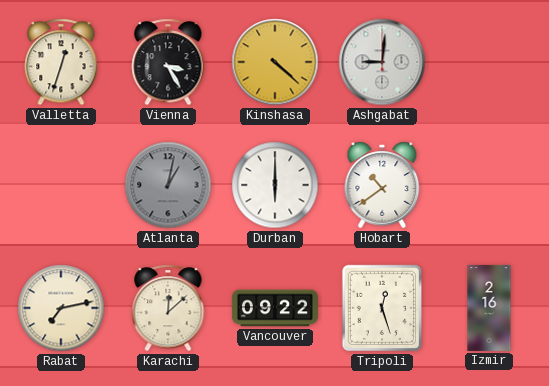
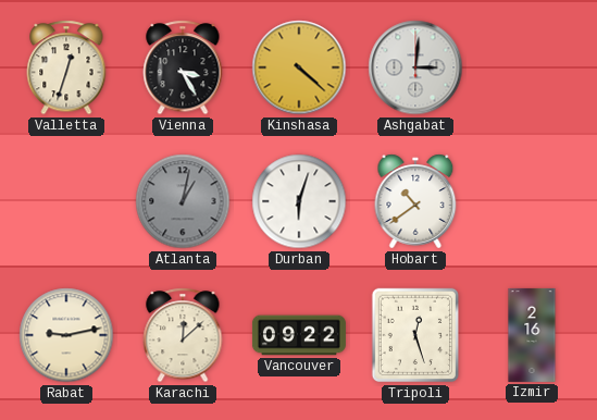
Ashgabat: 9:01 -> 3:01
Durban: 6:00 -> 6:03
Rabat: 7:13 -> 9:13
